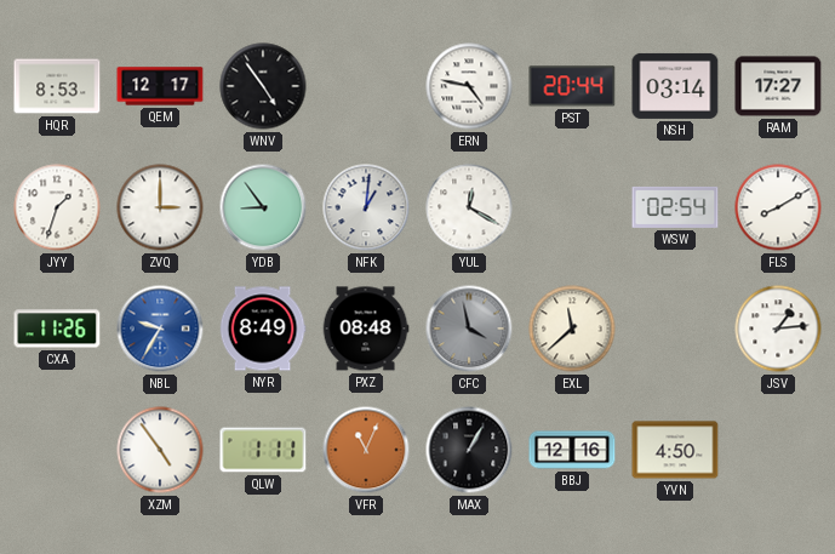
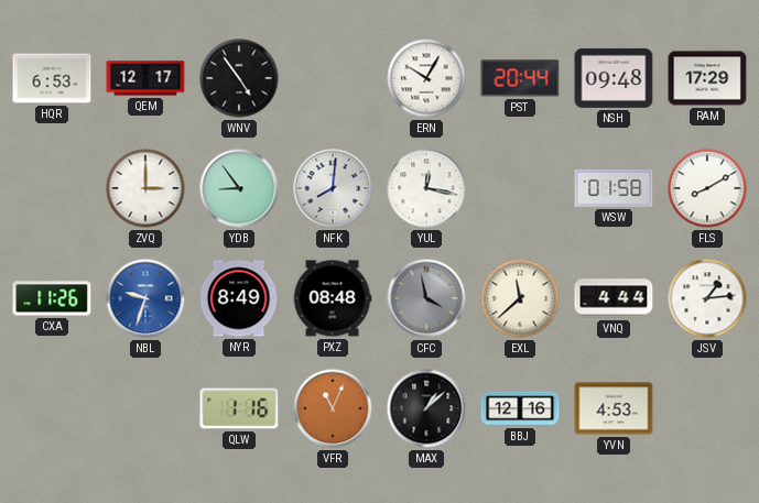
HQR: 8:53 -> 6:53
ERN: 4:47 -> 10:05
NSH: 03:14 -> 09:48
RAM: 17:27 -> 17:29
JYY: 1:33 -> none
NFK: 1:01 -> 8:01
YUL: 12:20 -> 12:17
WSW: 02:54 -> 01:58
NBL: 9:35 -> 9:33
VNQ: none -> 4:44
XZM: 4:54 -> none
QLW: 1:11 -> 1:16
MAX: 1:05 -> 1:08
YVN: 4:50 -> 4:53
